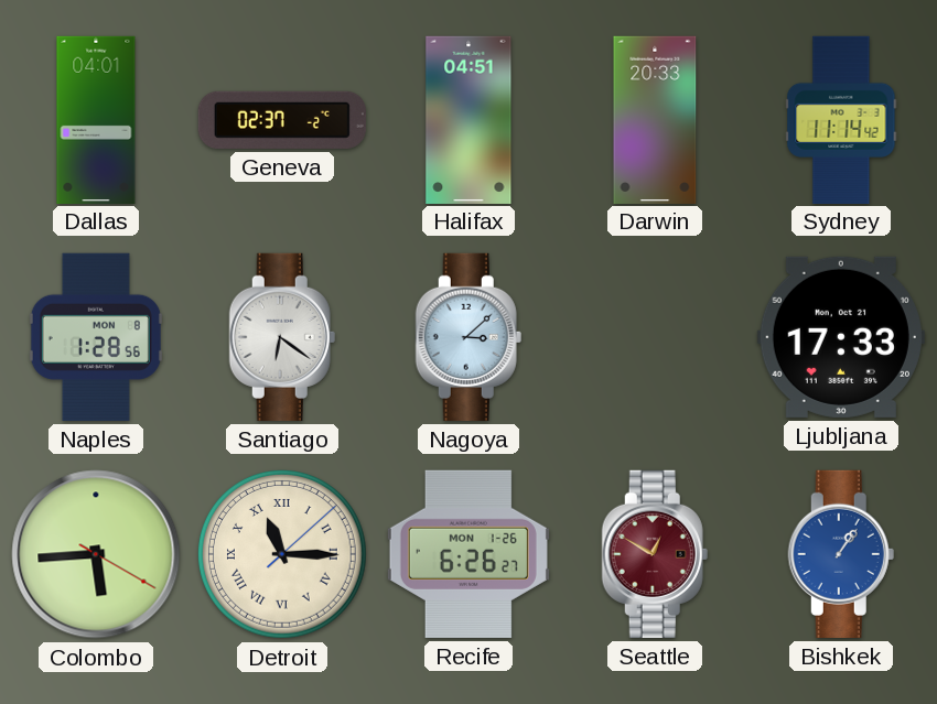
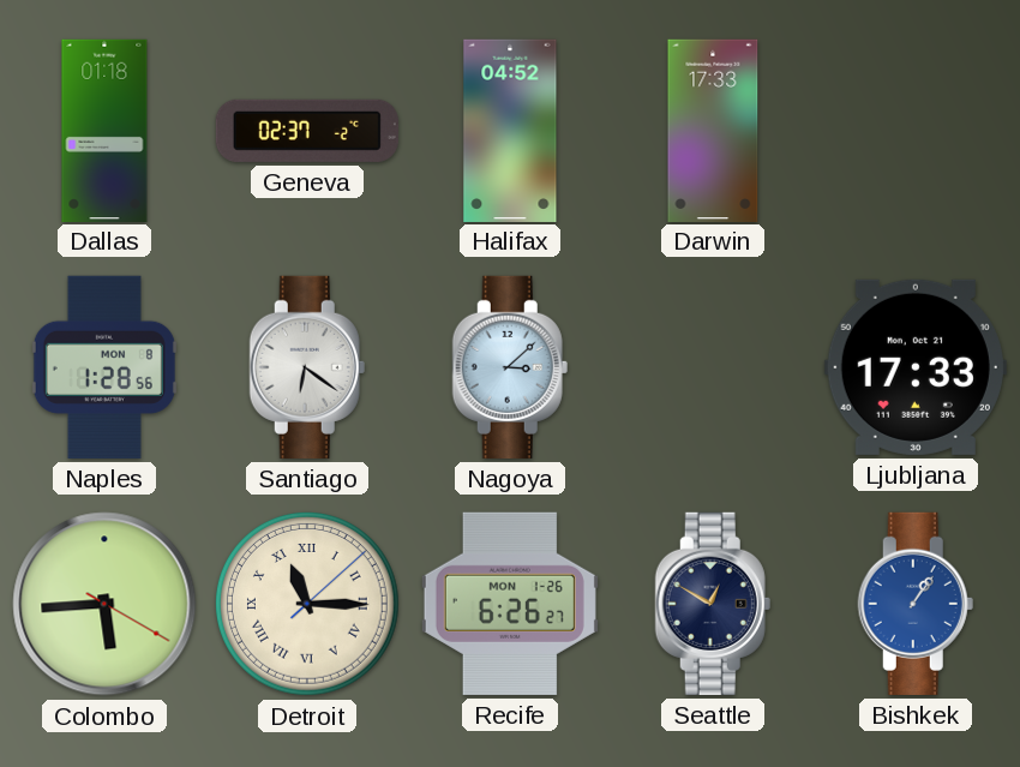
Dallas: 04:01 -> 01:18
Halifax: 04:51 -> 04:52
Darwin: 20:33 -> 17:33
Sydney: 11:14 -> none
Seattle dial: burgundy -> navy
